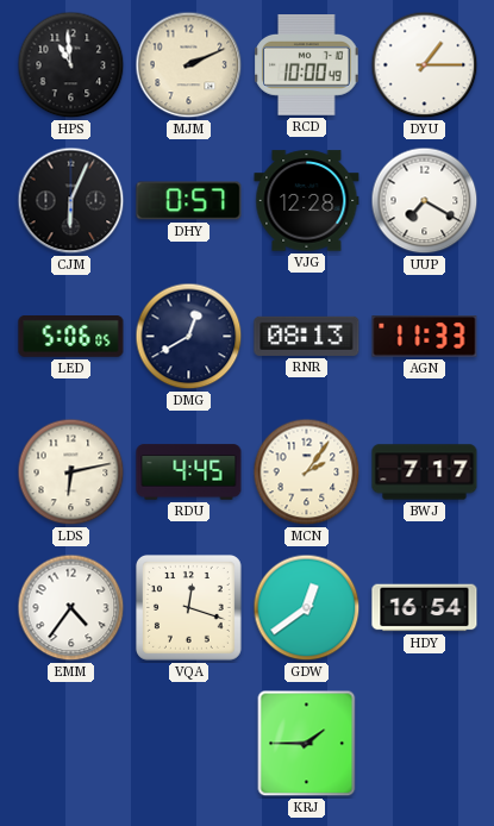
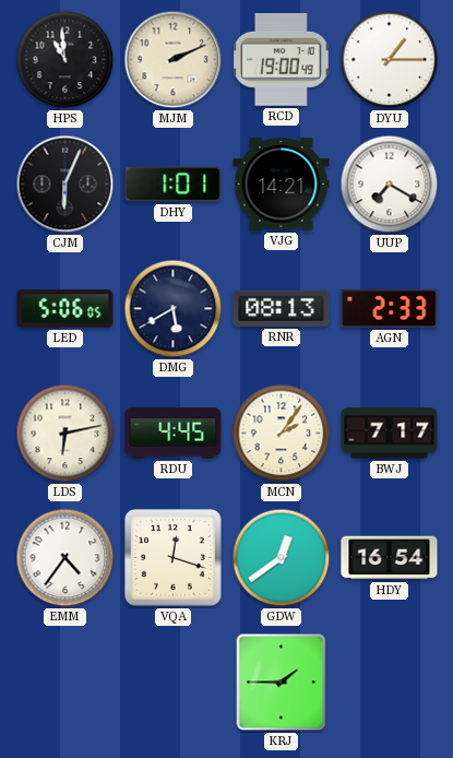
RCD: 10:00 -> 19:00
DHY: 0:57 -> 1:01
VJG: 12:28 -> 14:21
DMG: 12:40 -> 5:40
AGN: 11:33 -> 2:33
